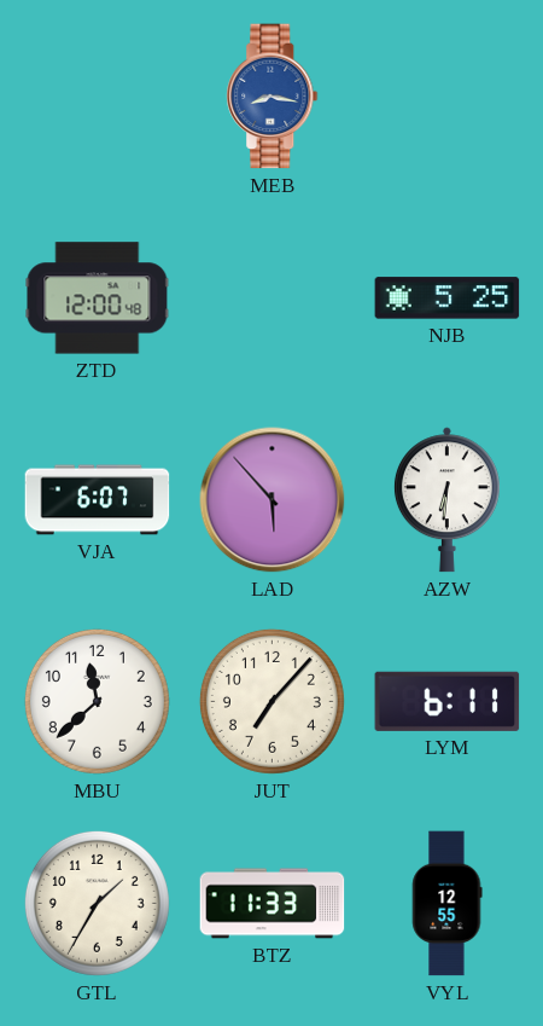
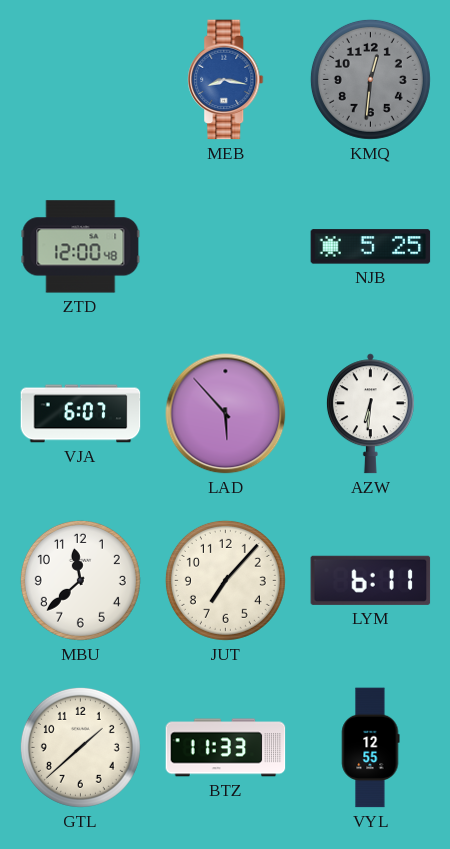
KMQ: none -> 12:31
GTL: 1:35 -> 1:38
